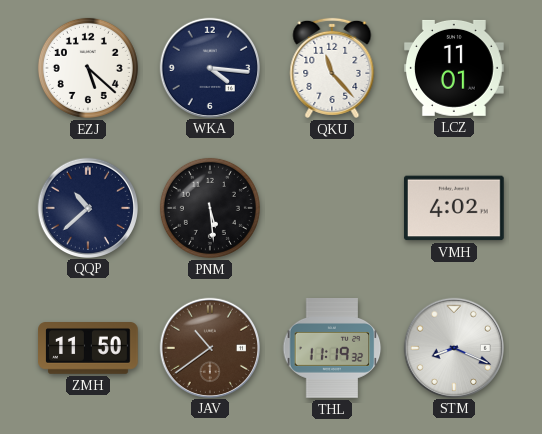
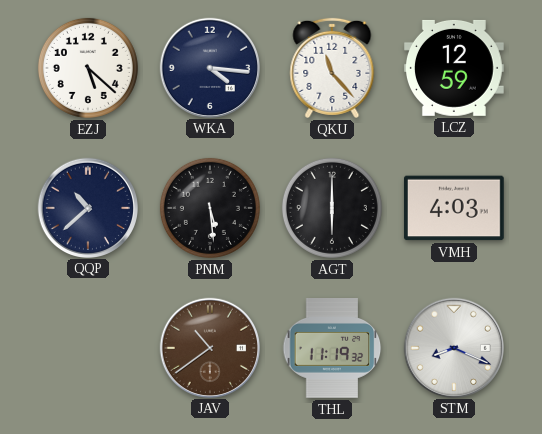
LCZ: 11:01 -> 12:59
AGT: none -> 6:00
VMH: 4:02 -> 4:03
ZMH: 11:50 -> none
